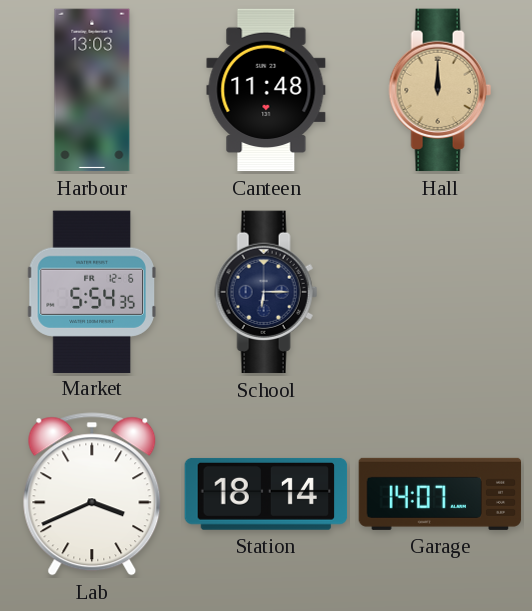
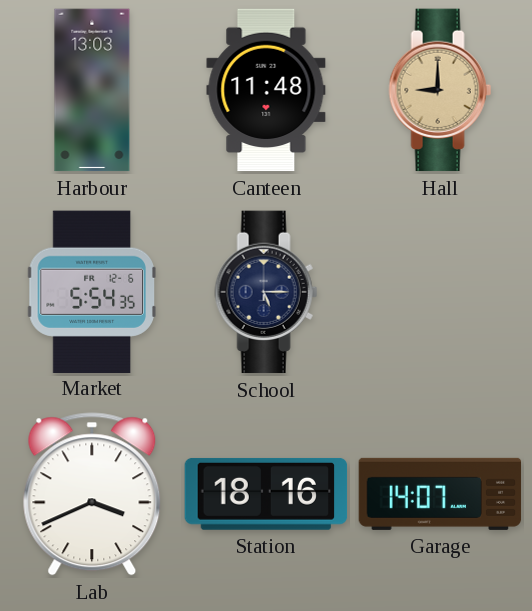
Hall: 12:00 -> 9:00
School: 6:15 -> 5:15
Station: 18:14 -> 18:16
